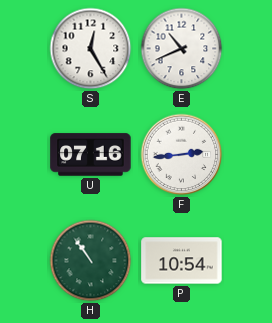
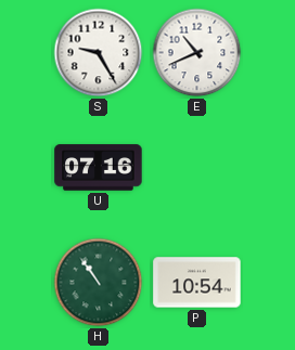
S: 12:25 -> 9:25
F: 2:44 -> none
